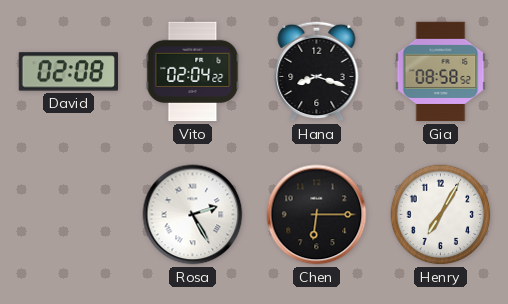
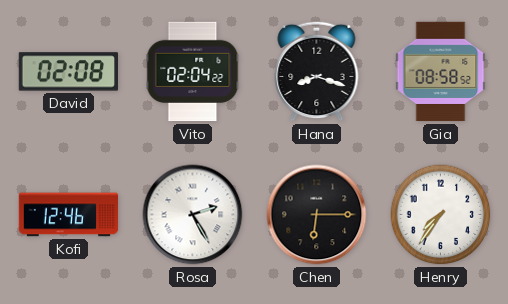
Kofi: none -> 12:46
Henry: 7:05 -> 7:36
